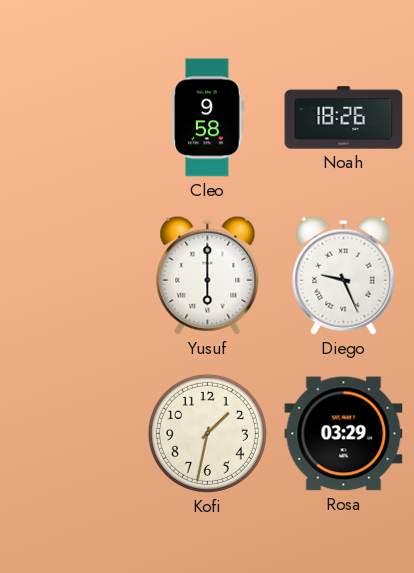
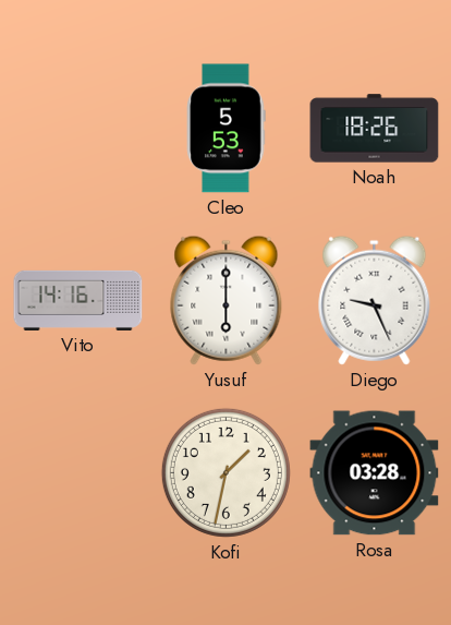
Cleo: 9:58 -> 5:53
Vito: none -> 14:16
Rosa: 03:29 -> 03:28
